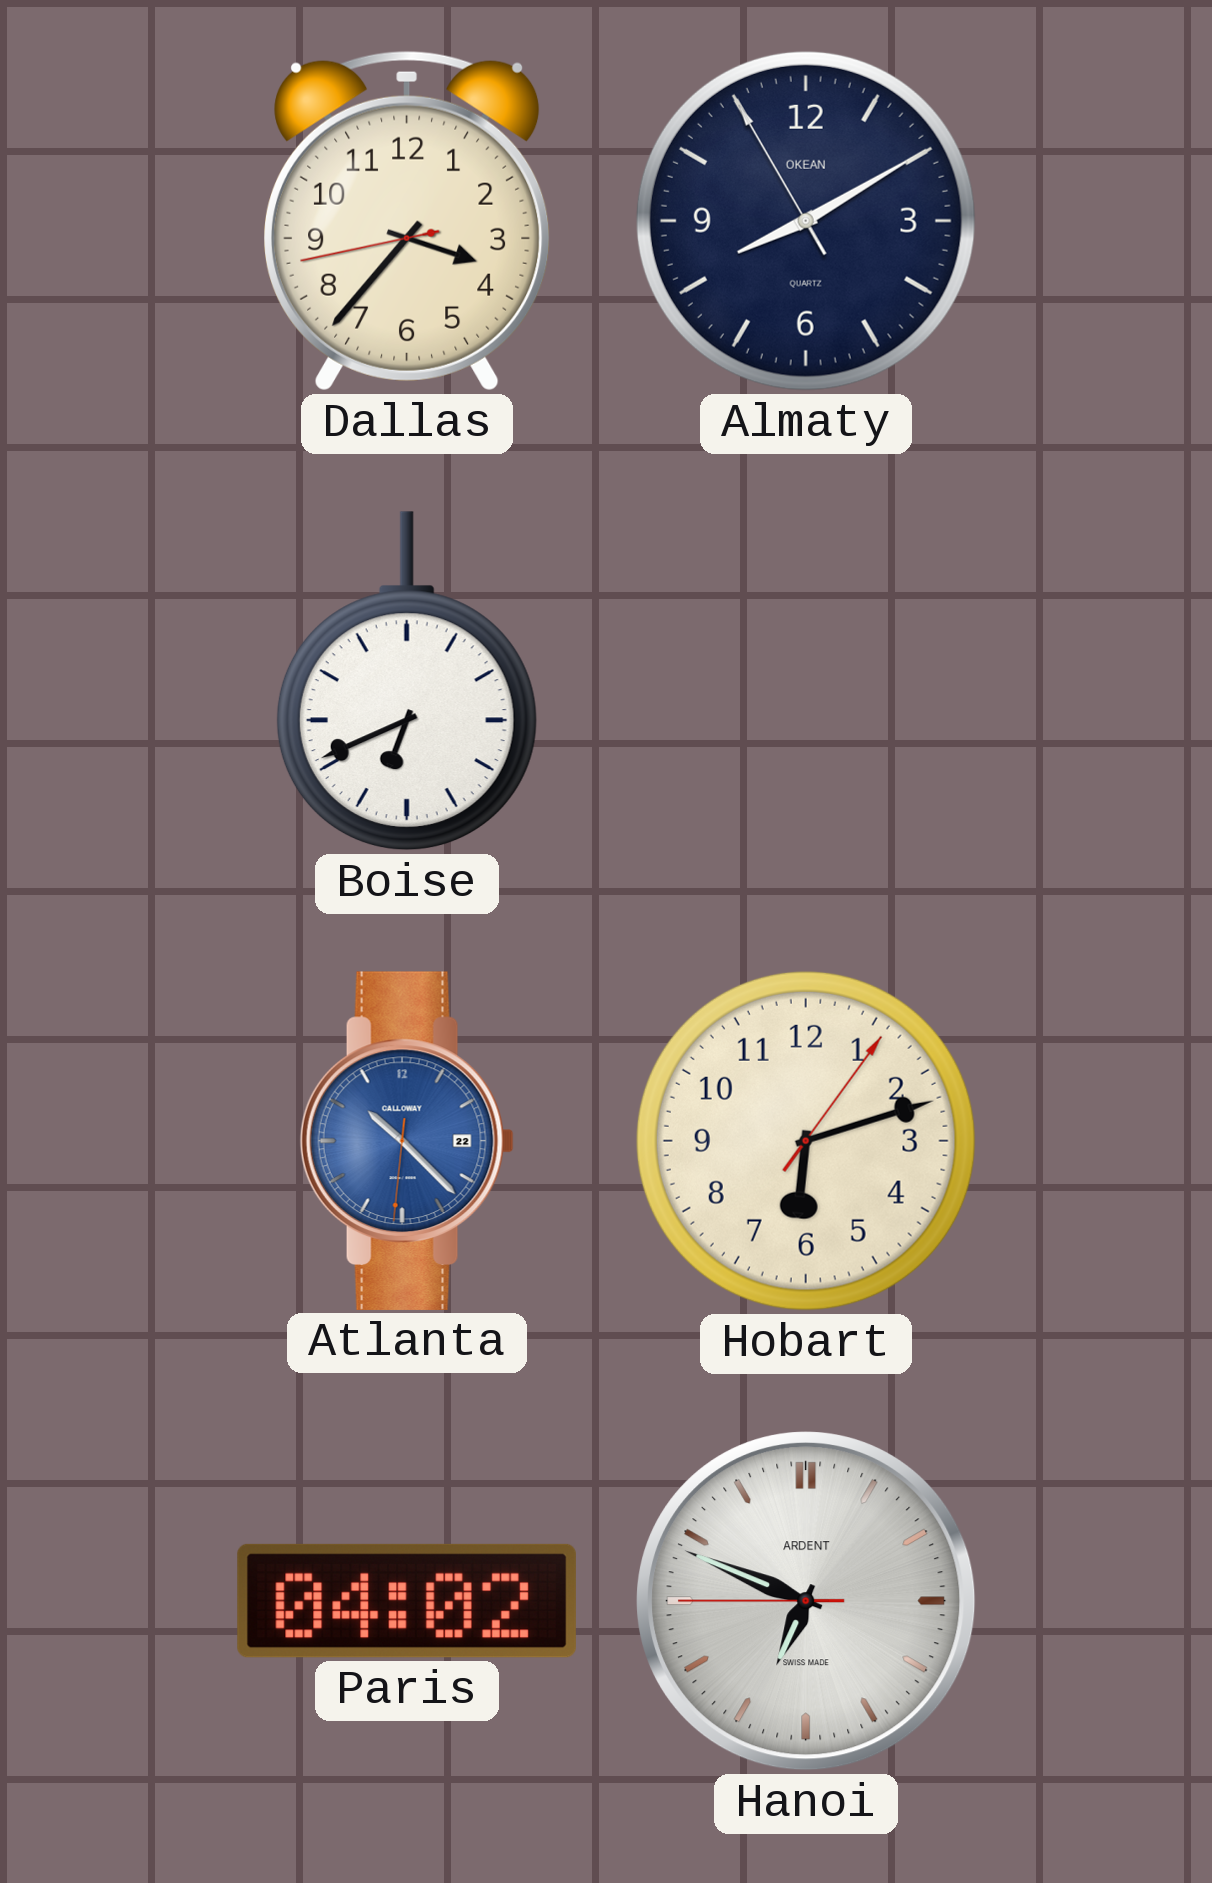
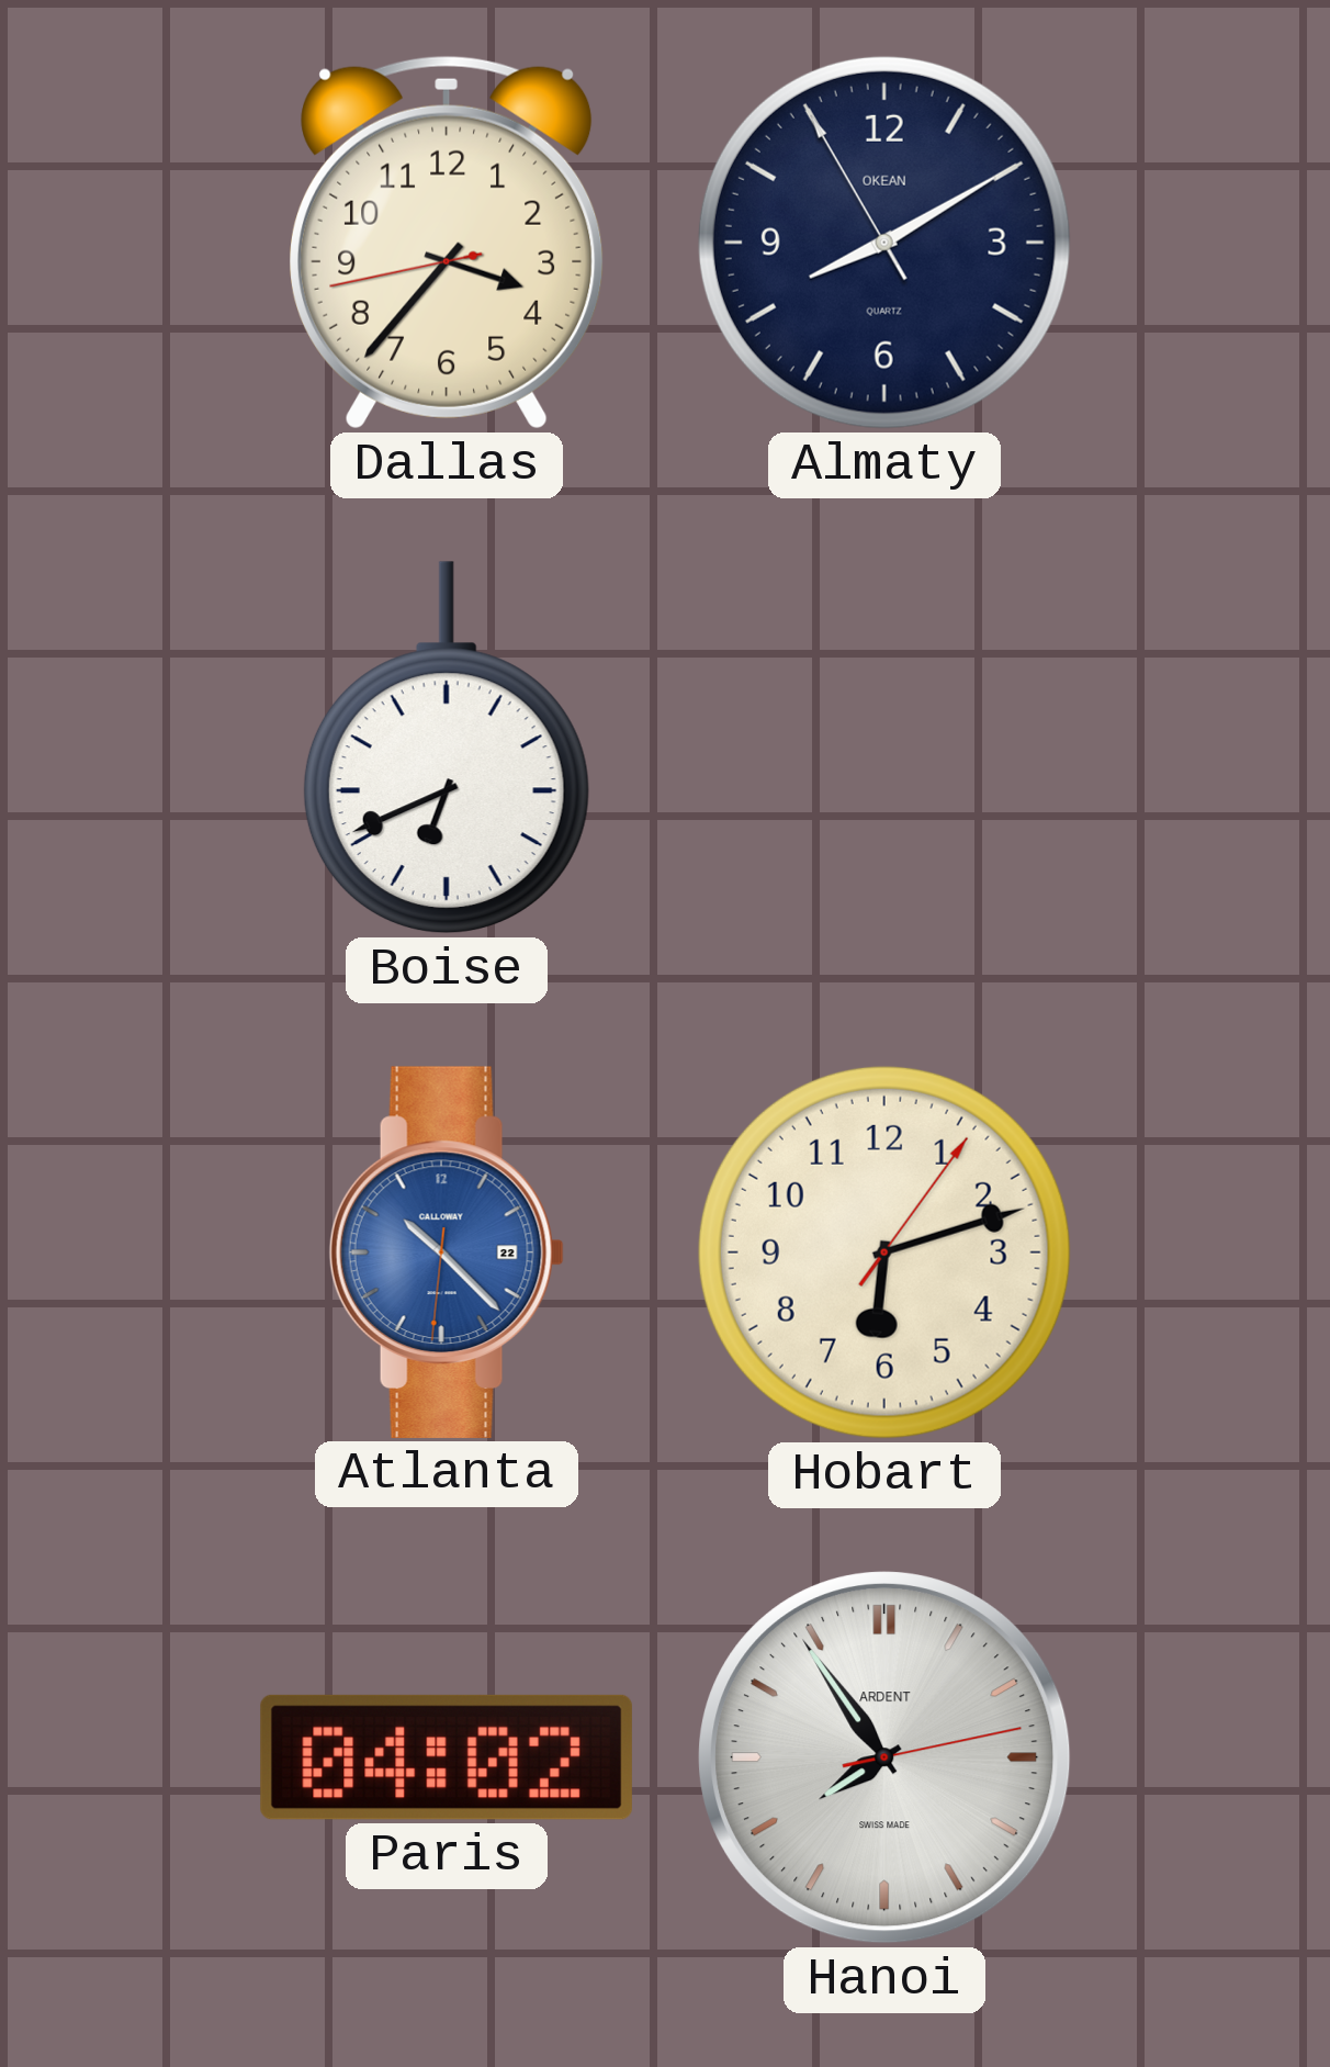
Hanoi: 6:48 -> 7:54
